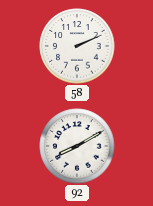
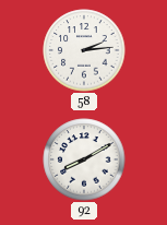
58: 2:11 -> 2:14
